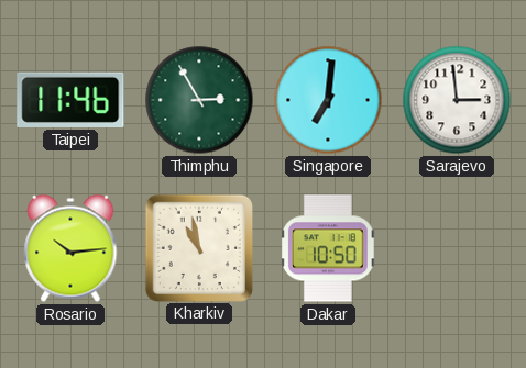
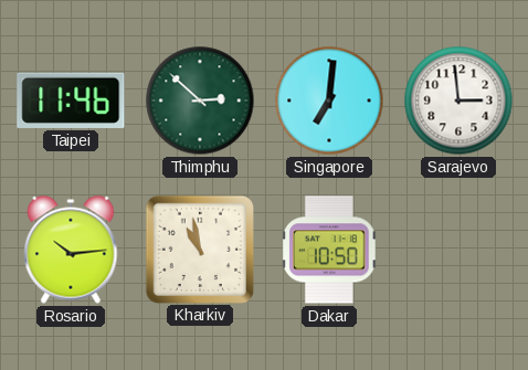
Thimphu: 2:55 -> 2:52
